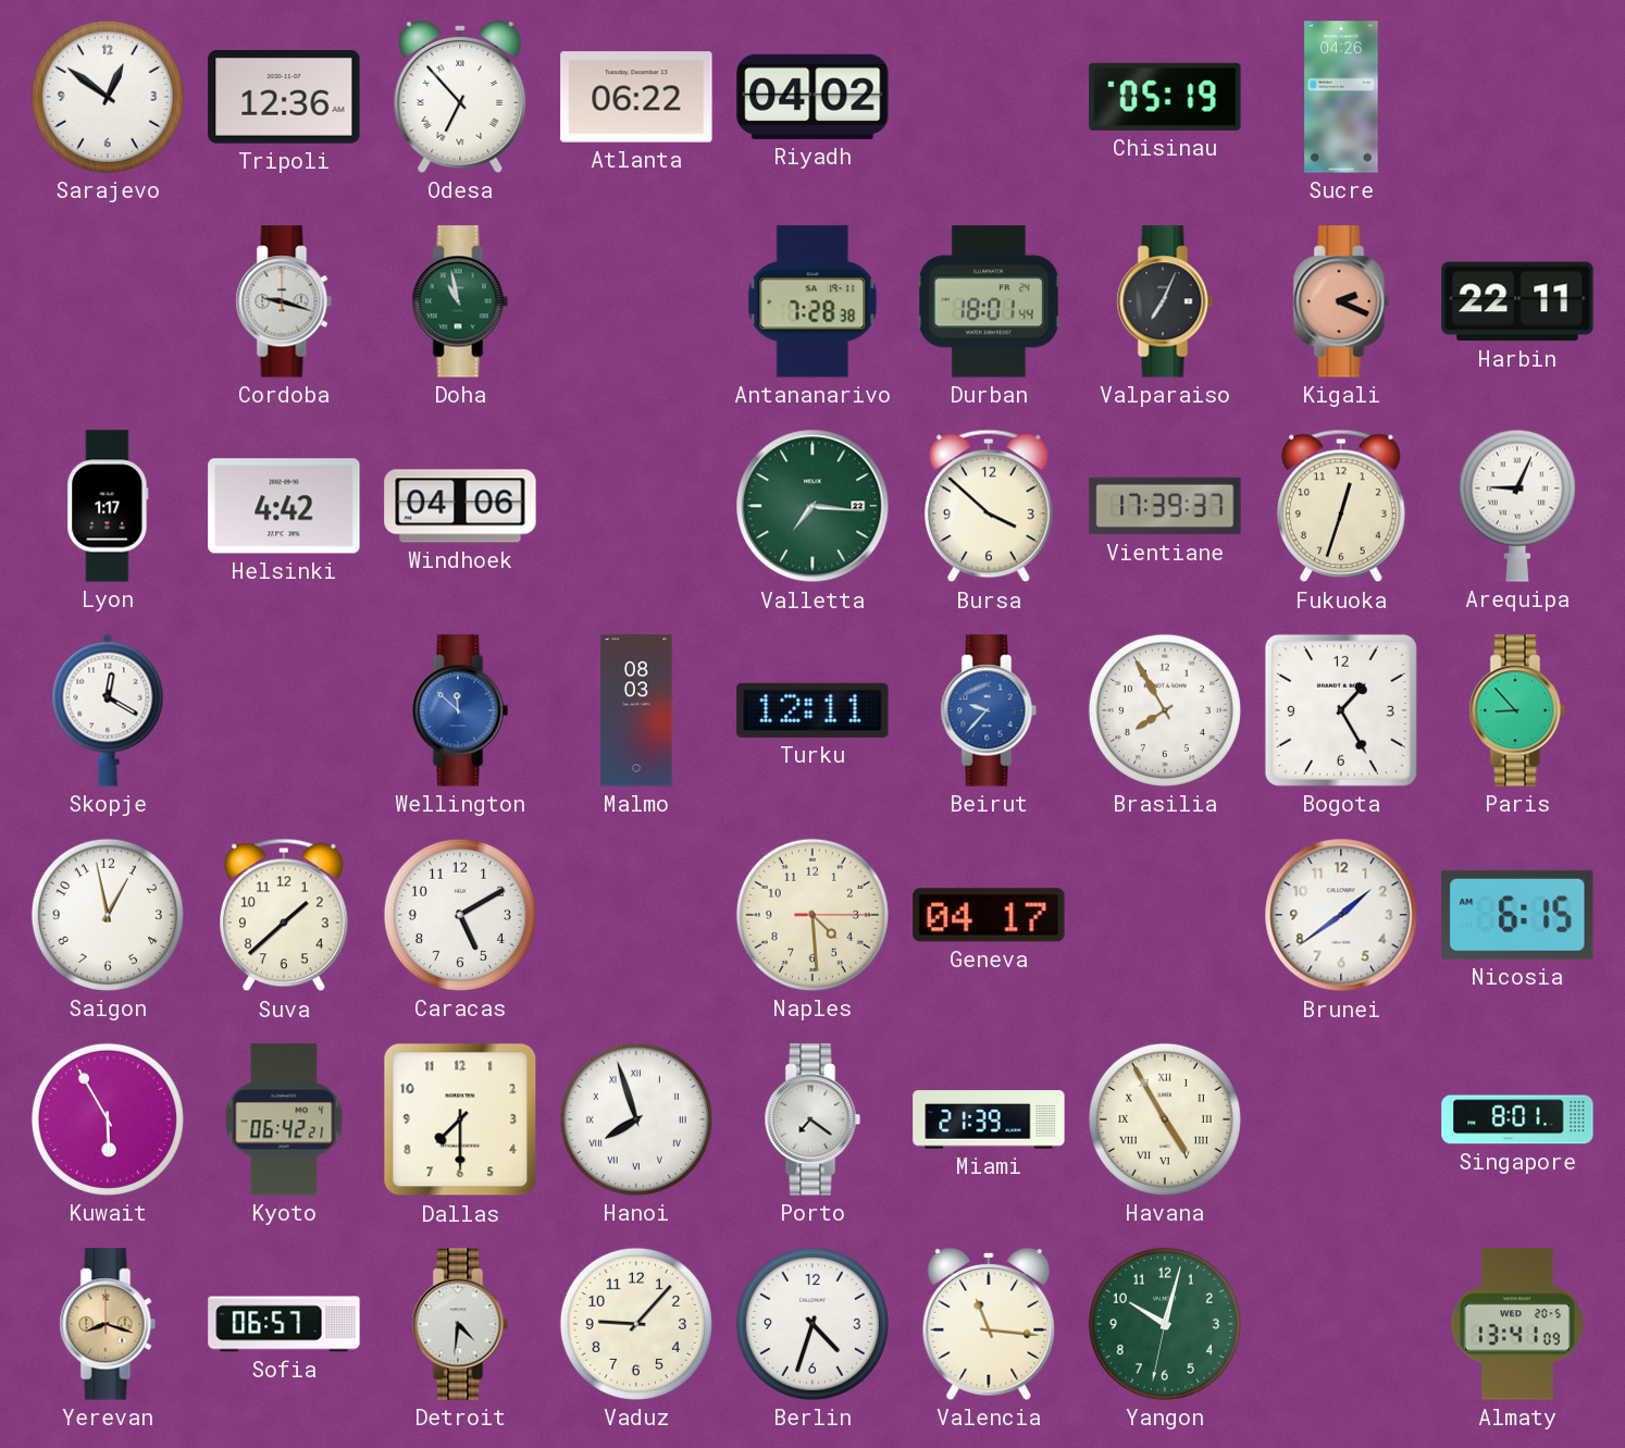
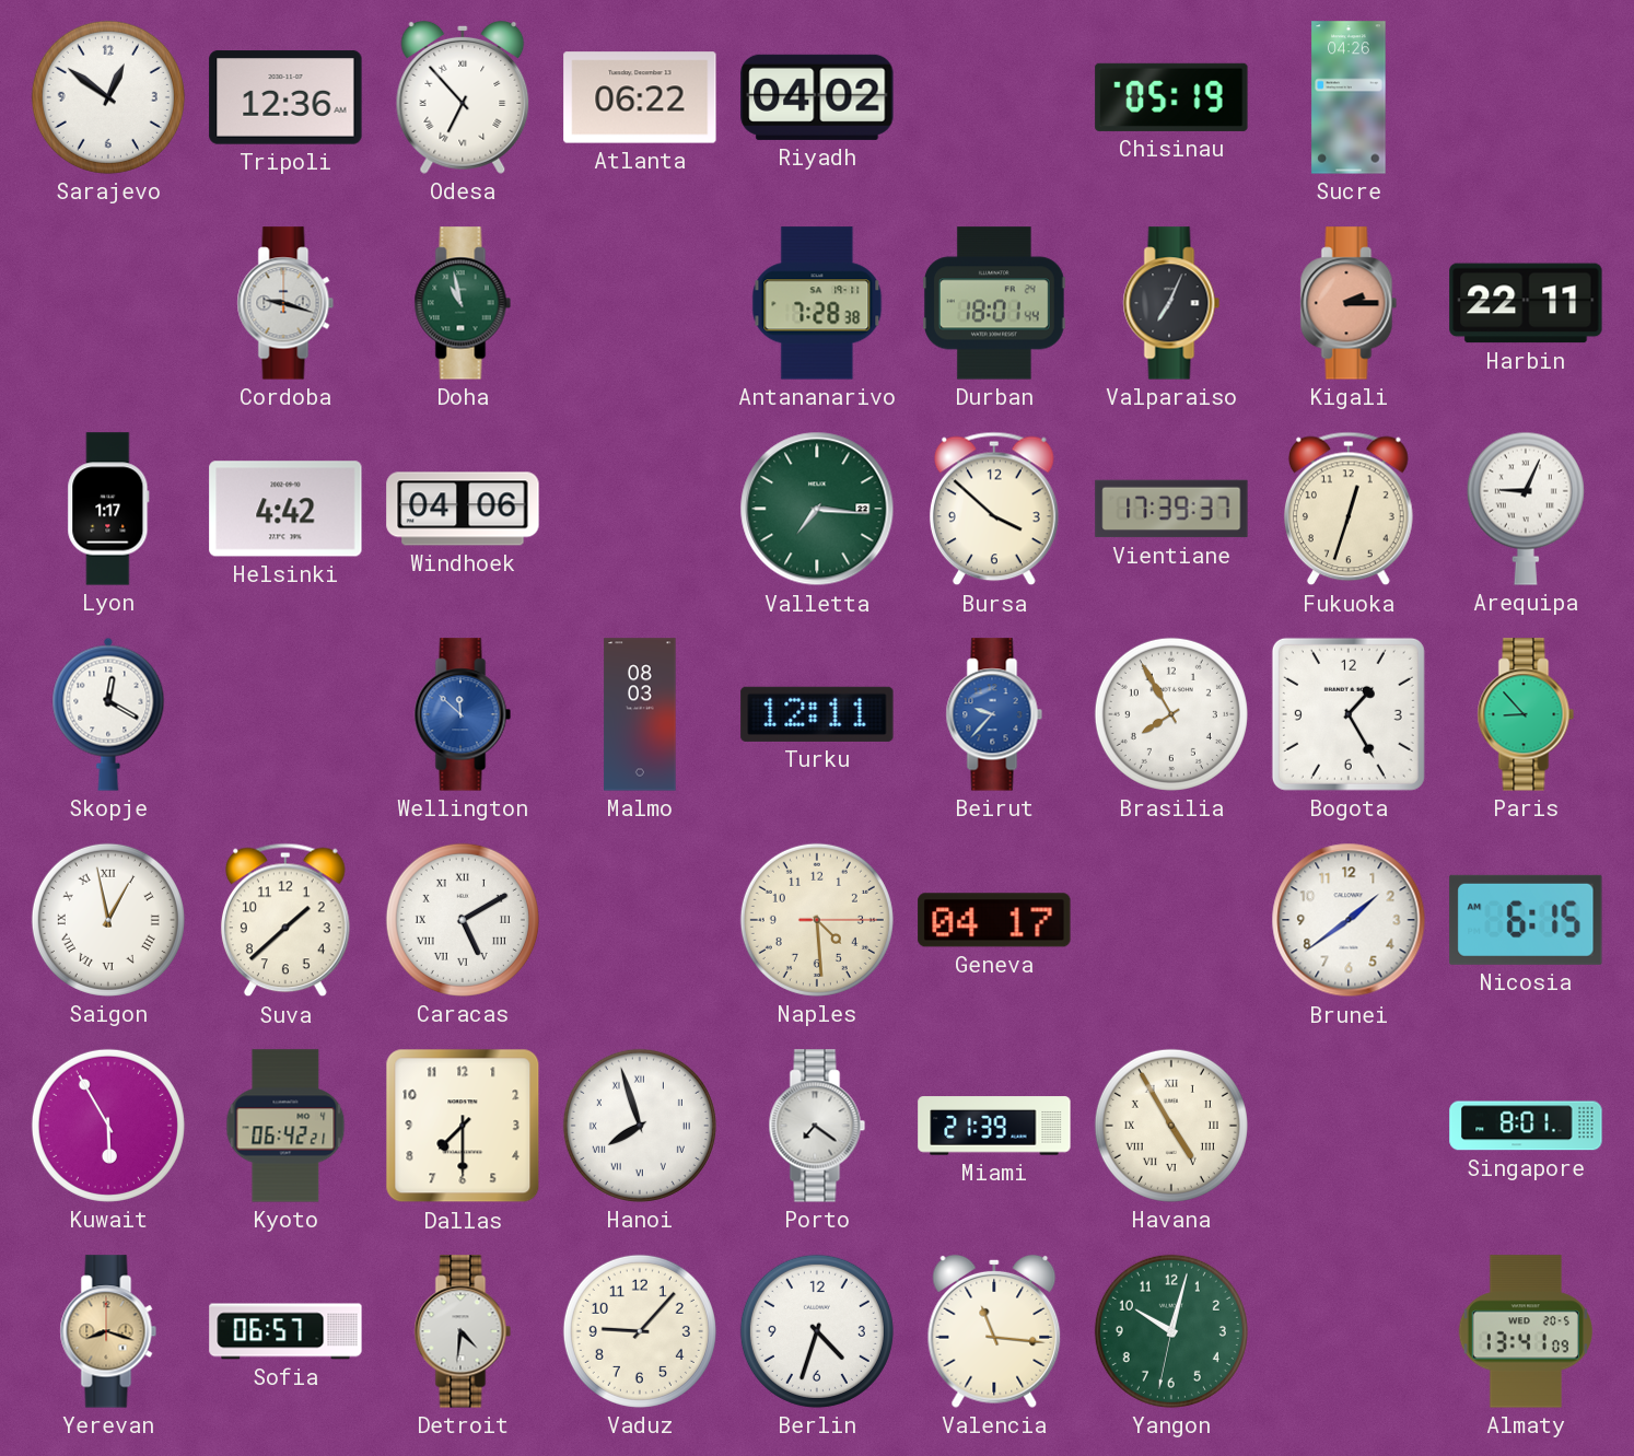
Kigali: 2:19 -> 2:15
Saigon numerals: Arabic -> Roman
Caracas numerals: Arabic -> Roman
